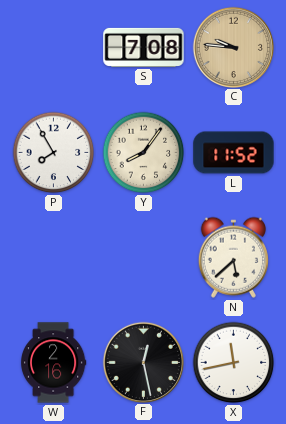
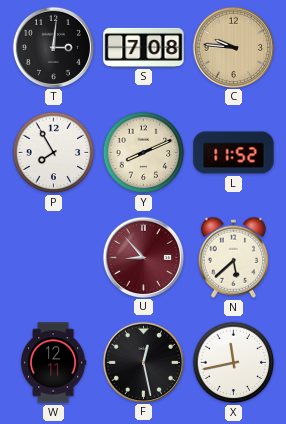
T: none -> 3:01
Y: 8:06 -> 8:11
U: none -> 8:53
W: 2:16 -> 12:11
